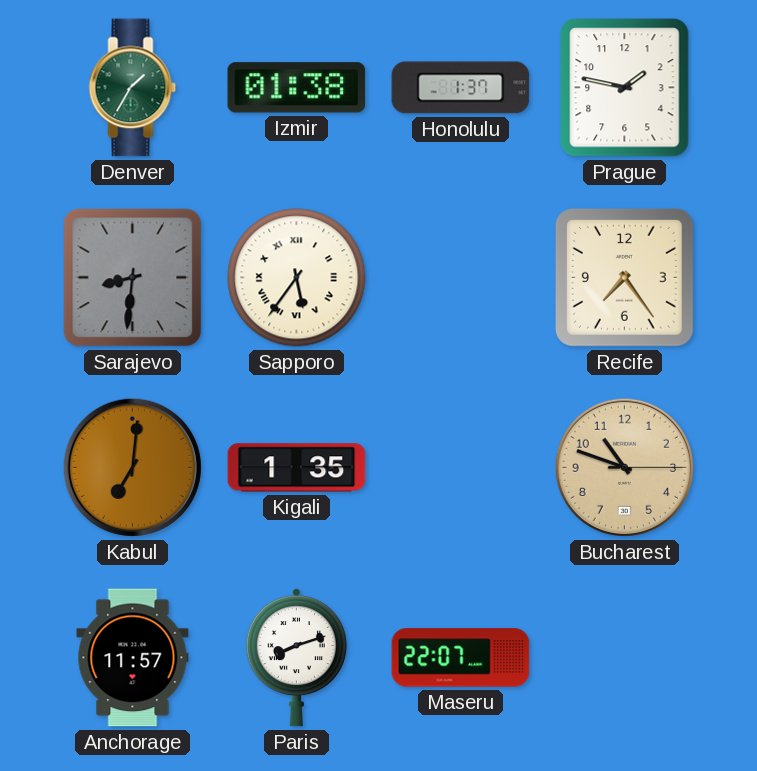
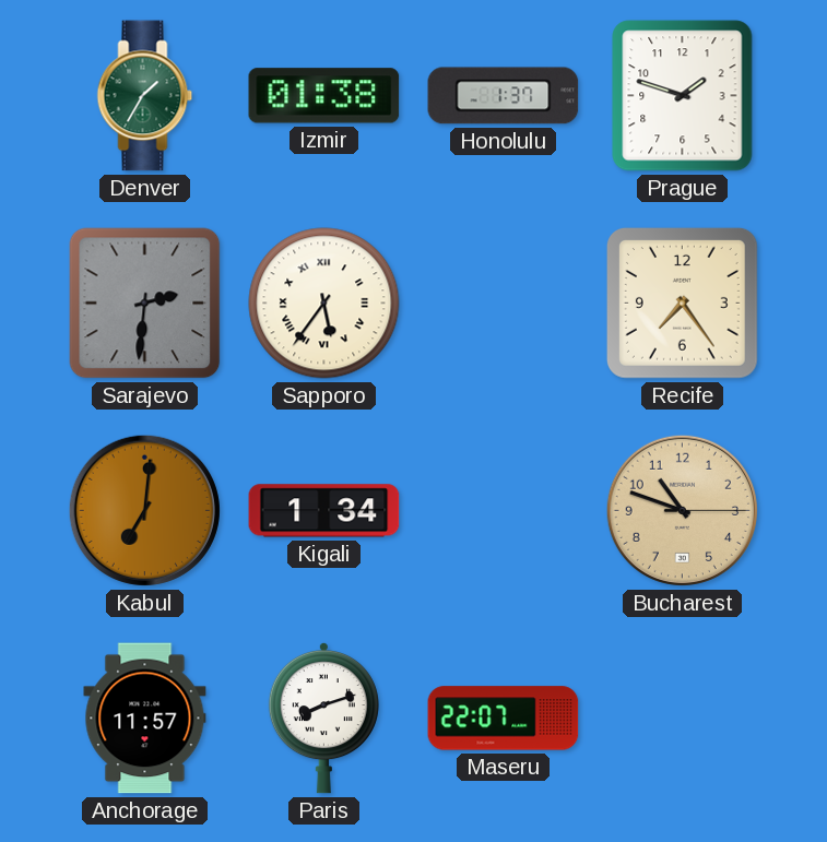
Prague: 1:47 -> 1:48
Sarajevo: 8:31 -> 2:31
Kigali: 1:35 -> 1:34
